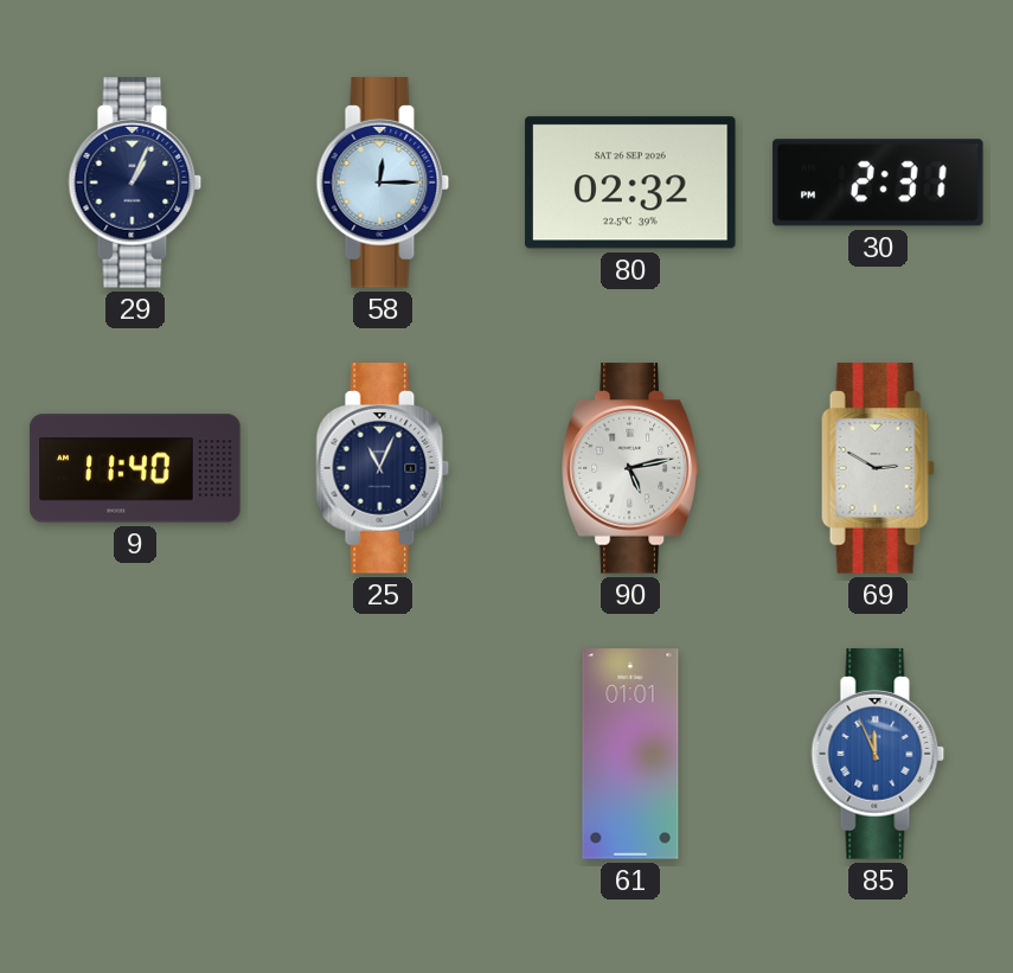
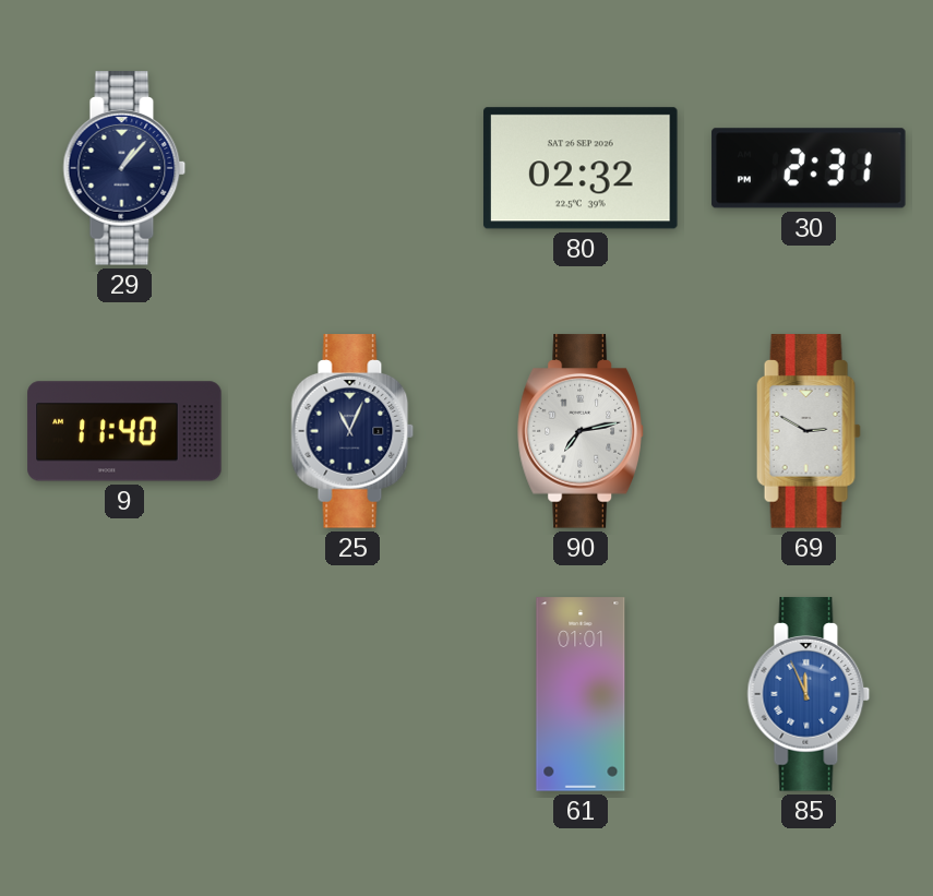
29: 1:04 -> 1:07
58: 12:15 -> none
90: 5:13 -> 7:13
